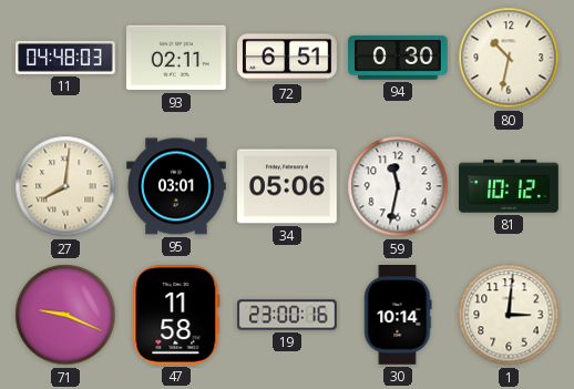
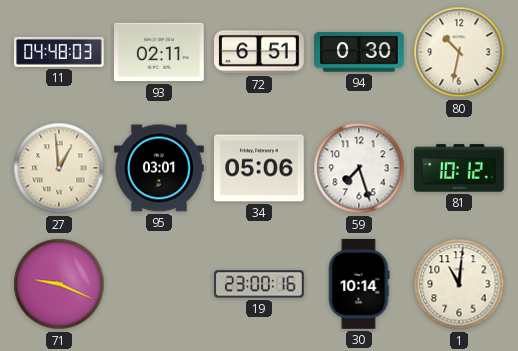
27: 8:01 -> 12:59
59: 11:32 -> 7:27
47: 11:58 -> none
1: 3:01 -> 11:01
